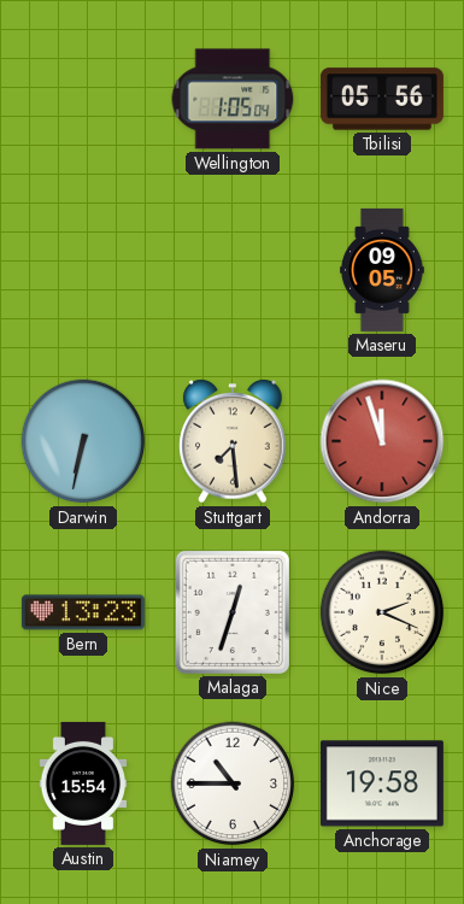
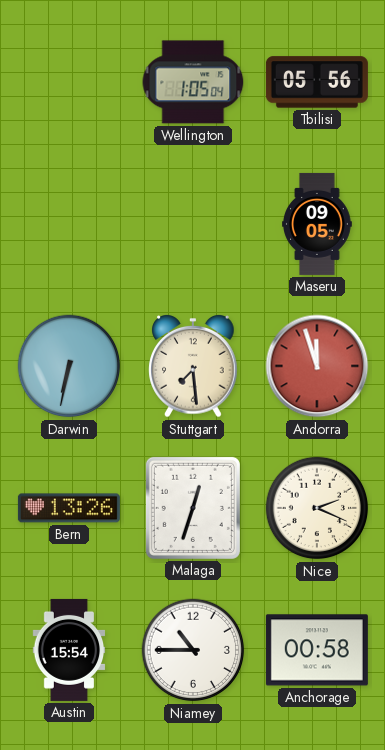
Bern: 13:23 -> 13:26
Anchorage: 19:58 -> 00:58
